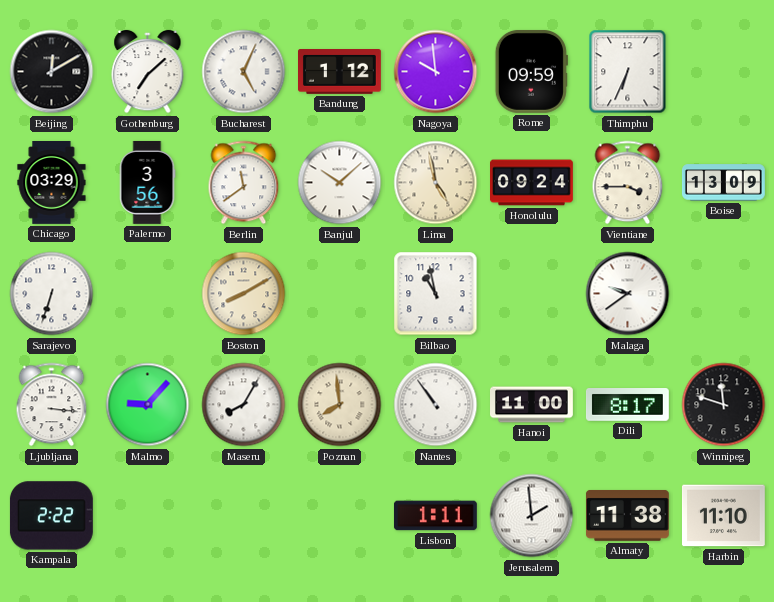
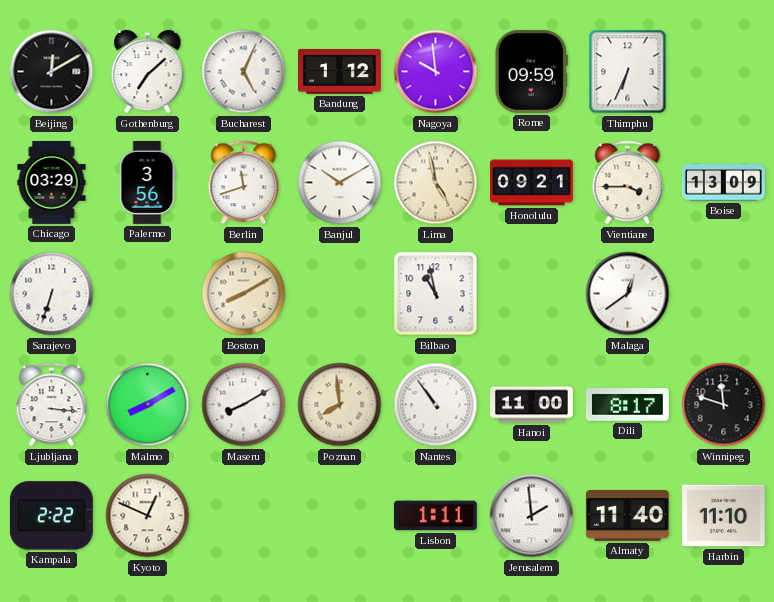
Berlin: 11:39 -> 11:42
Banjul: 10:08 -> 10:10
Honolulu: 09:24 -> 09:21
Malaga: 9:39 -> 12:39
Malmo: 9:07 -> 8:10
Maseru: 8:05 -> 8:10
Kyoto: none -> 12:49
Almaty: 11:38 -> 11:40
